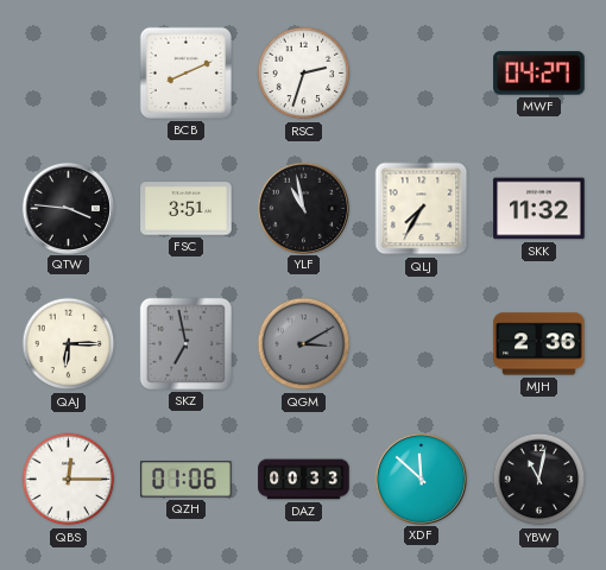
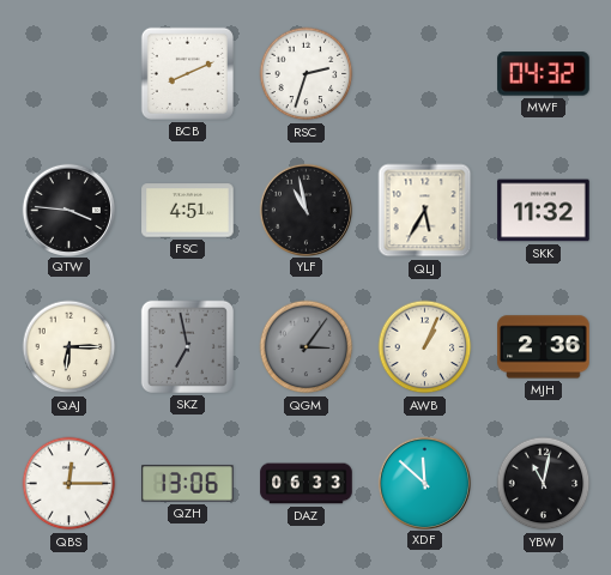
MWF: 04:27 -> 04:32
FSC: 3:51 -> 4:51
QLJ: 7:35 -> 5:35
QGM: 3:10 -> 3:06
AWB: none -> 1:04
QZH: 01:06 -> 13:06
DAZ: 00:33 -> 06:33
